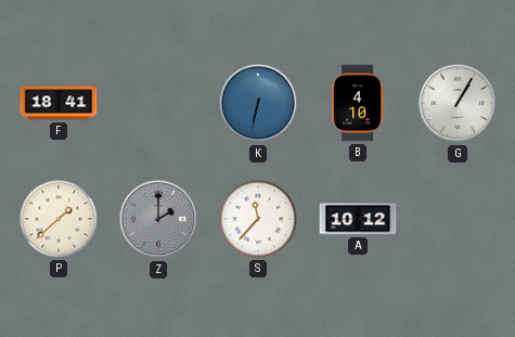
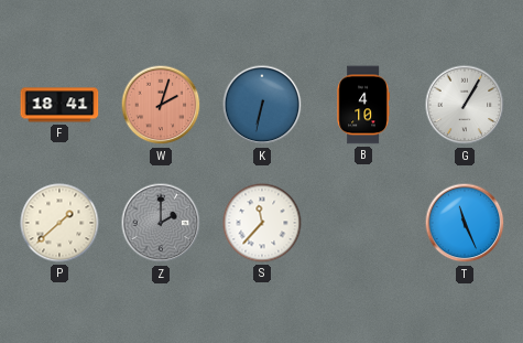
W: none -> 2:03
A: 10:12 -> none
T: none -> 11:26
